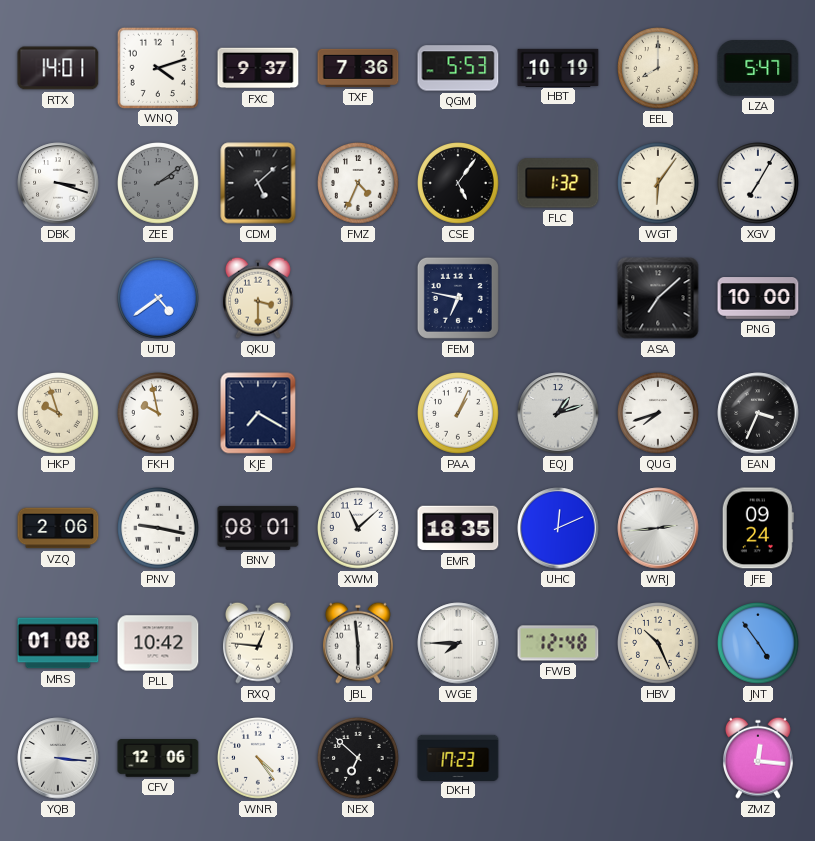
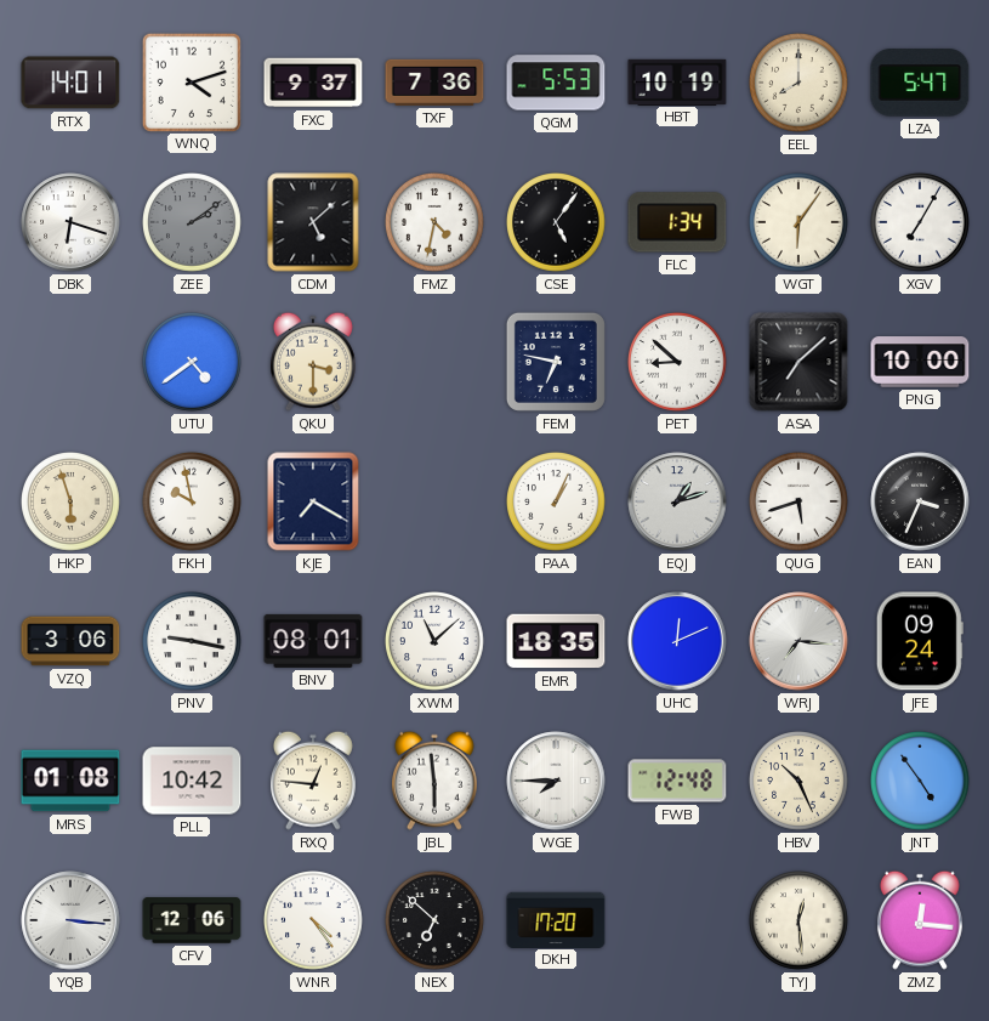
DBK: 3:18 -> 6:18
FMZ: 4:34 -> 4:32
FLC: 1:32 -> 1:34
PET: none -> 8:52
HKP: 9:57 -> 5:57
QUG: 7:42 -> 5:42
VZQ: 2:06 -> 3:06
WRJ: 2:44 -> 7:16
DKH: 17:23 -> 17:20
TYJ: none -> 12:29
